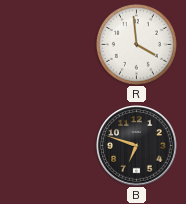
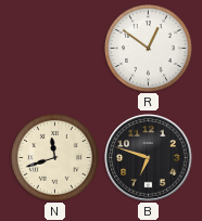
R: 3:59 -> 12:51
N: none -> 11:42
